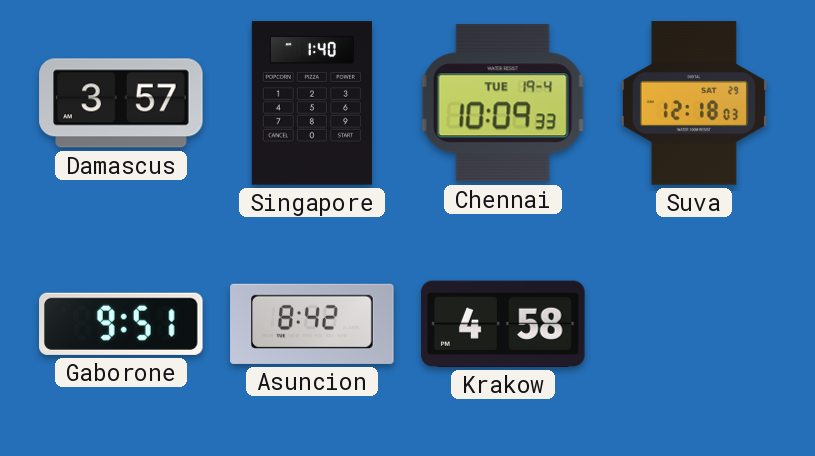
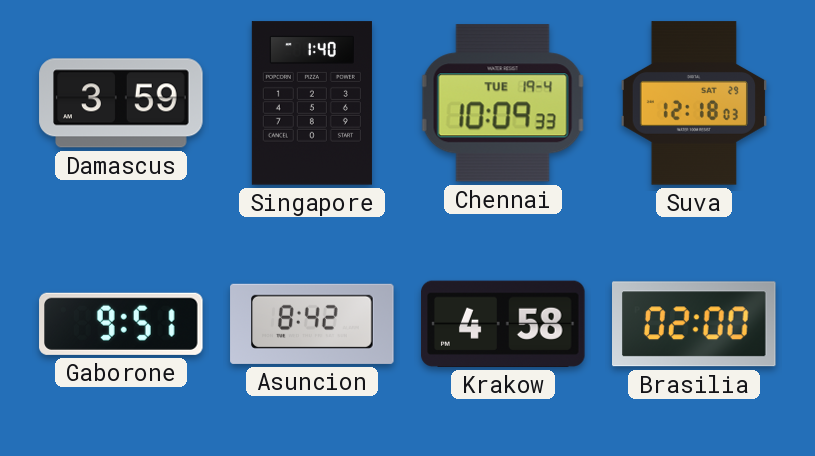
Damascus: 3:57 -> 3:59
Brasilia: none -> 02:00
